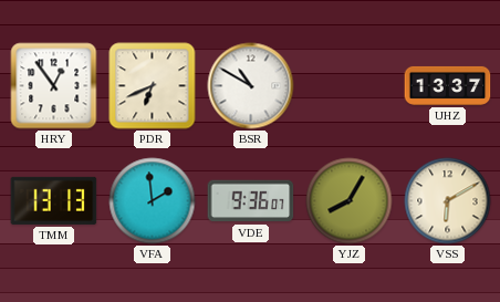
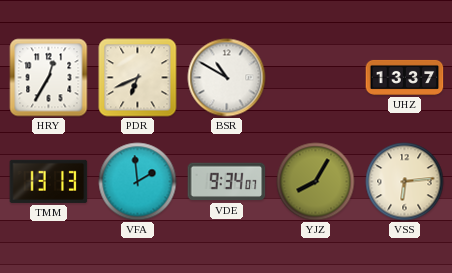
HRY: 12:54 -> 12:35
VDE: 9:36 -> 9:34
VSS: 6:10 -> 6:14
